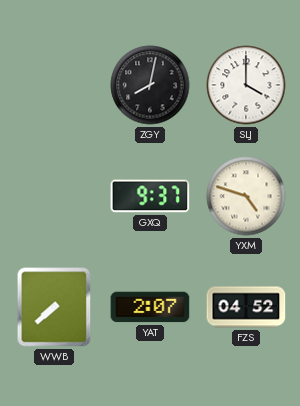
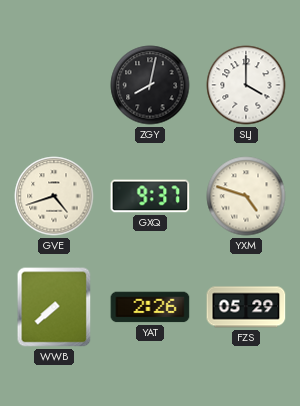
GVE: none -> 4:42
YAT: 2:07 -> 2:26
FZS: 04:52 -> 05:29
